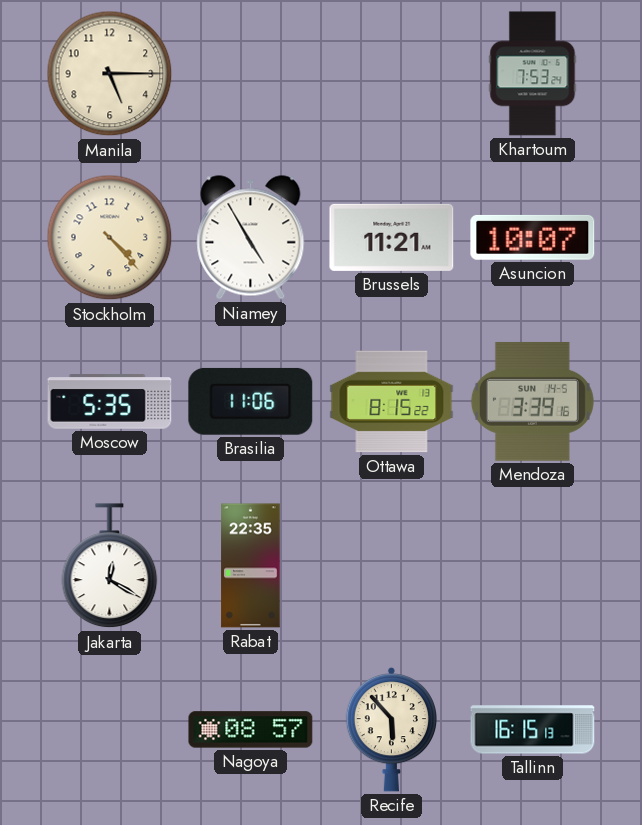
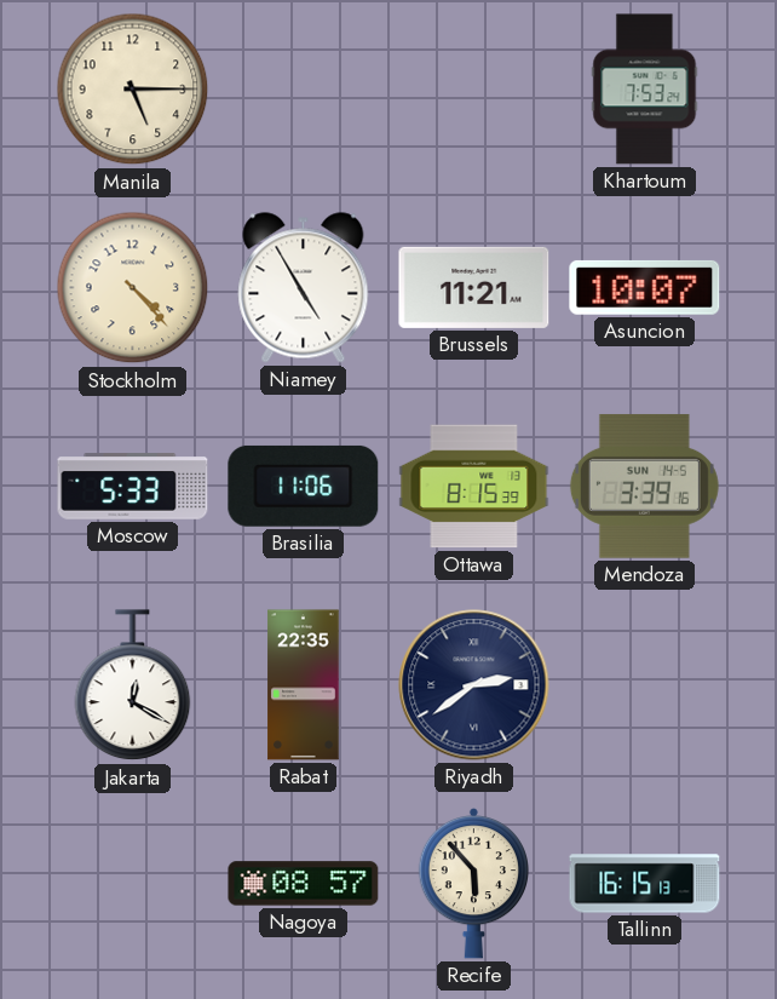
Moscow: 5:35 -> 5:33
Ottawa: 8:15:22 -> 8:15:39
Riyadh: none -> 2:39
